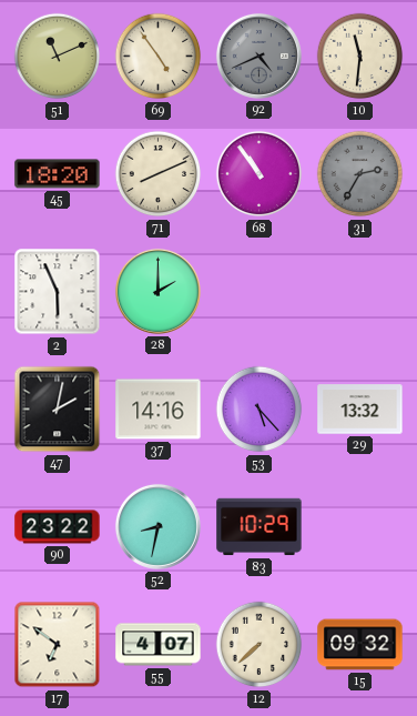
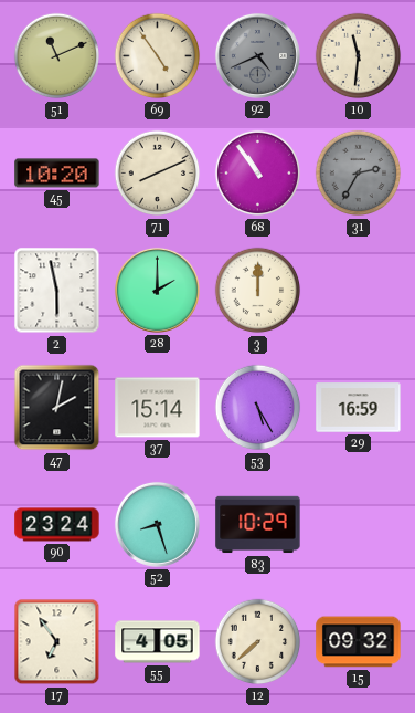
45: 18:20 -> 10:20
2: 5:56 -> 5:58
3: none -> 12:00
37: 14:16 -> 15:14
53: 5:23 -> 5:25
29: 13:32 -> 16:59
90: 23:22 -> 23:24
52: 8:32 -> 8:27
17: 6:51 -> 6:54
55: 4:07 -> 4:05
